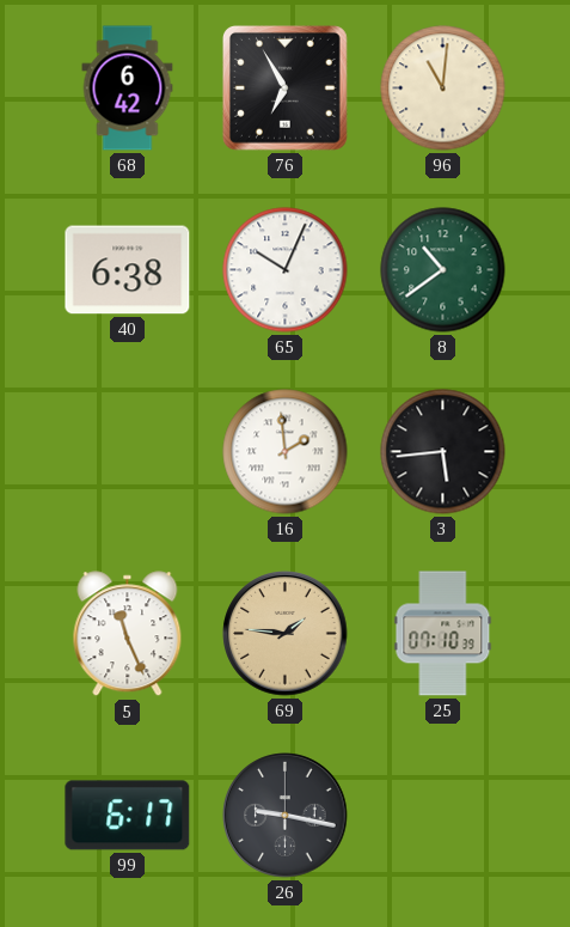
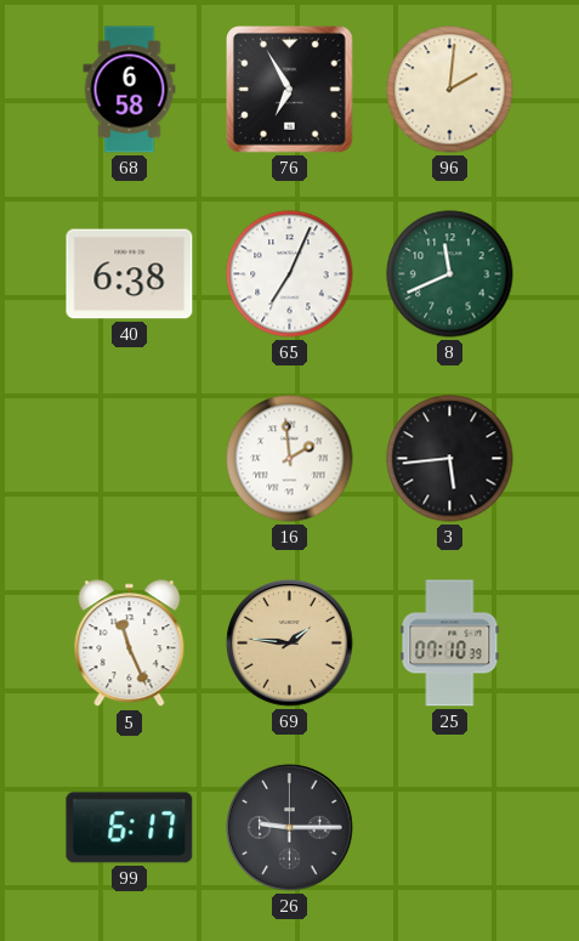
68: 6:42 -> 6:58
96: 11:01 -> 2:01
65: 10:04 -> 7:04
8: 10:39 -> 11:41
26: 9:17 -> 9:15
